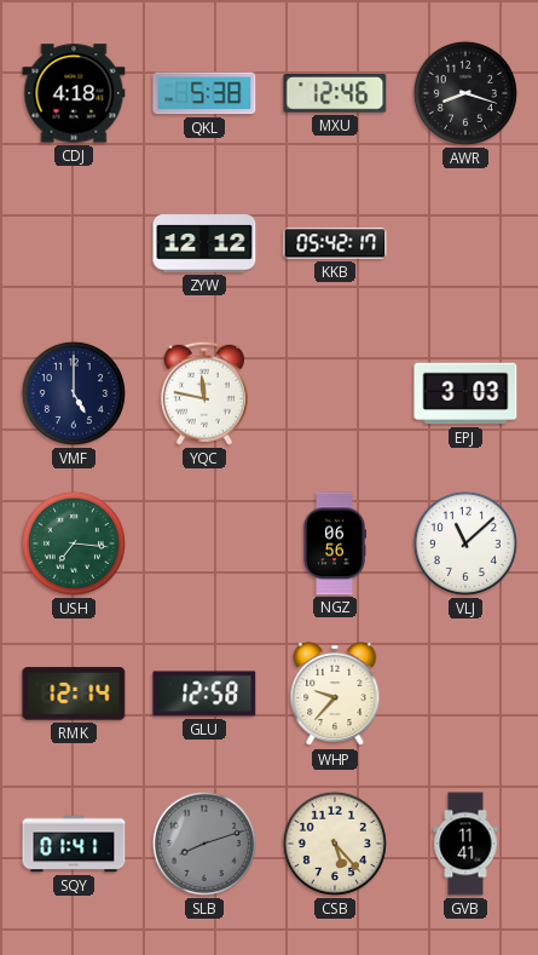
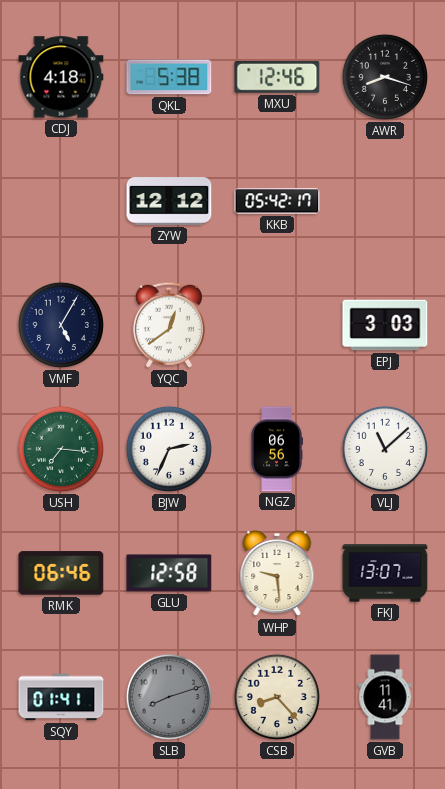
VMF: 5:00 -> 5:05
YQC: 11:47 -> 12:39
BJW: none -> 2:34
RMK: 12:14 -> 06:46
WHP: 9:37 -> 9:29
FKJ: none -> 13:07
CSB: 5:23 -> 8:23
